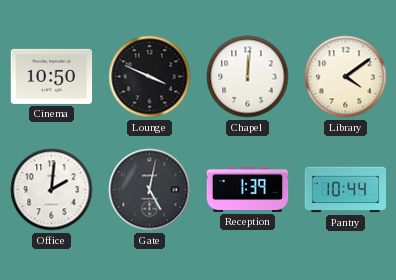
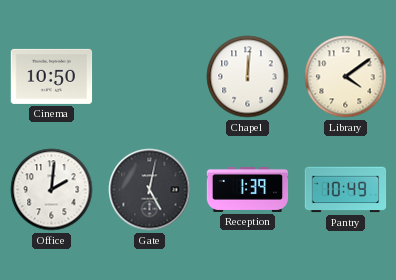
Lounge: 3:49 -> none
Pantry: 10:44 -> 10:49
